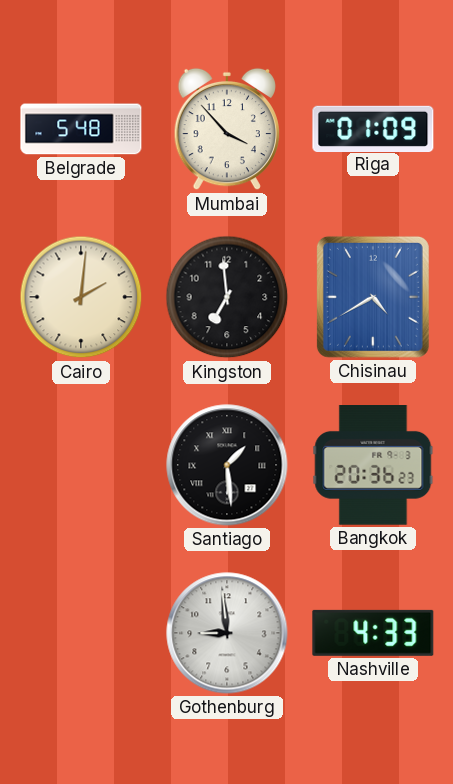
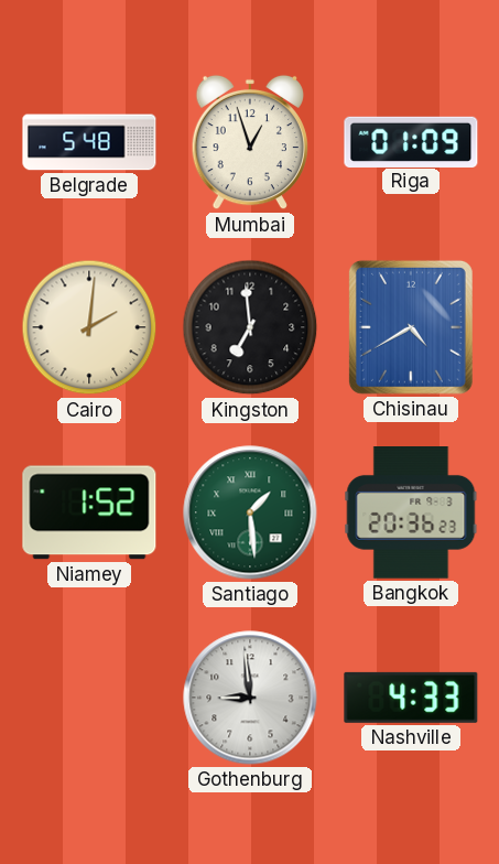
Mumbai: 3:53 -> 12:57
Niamey: none -> 1:52
Santiago dial: black -> green
